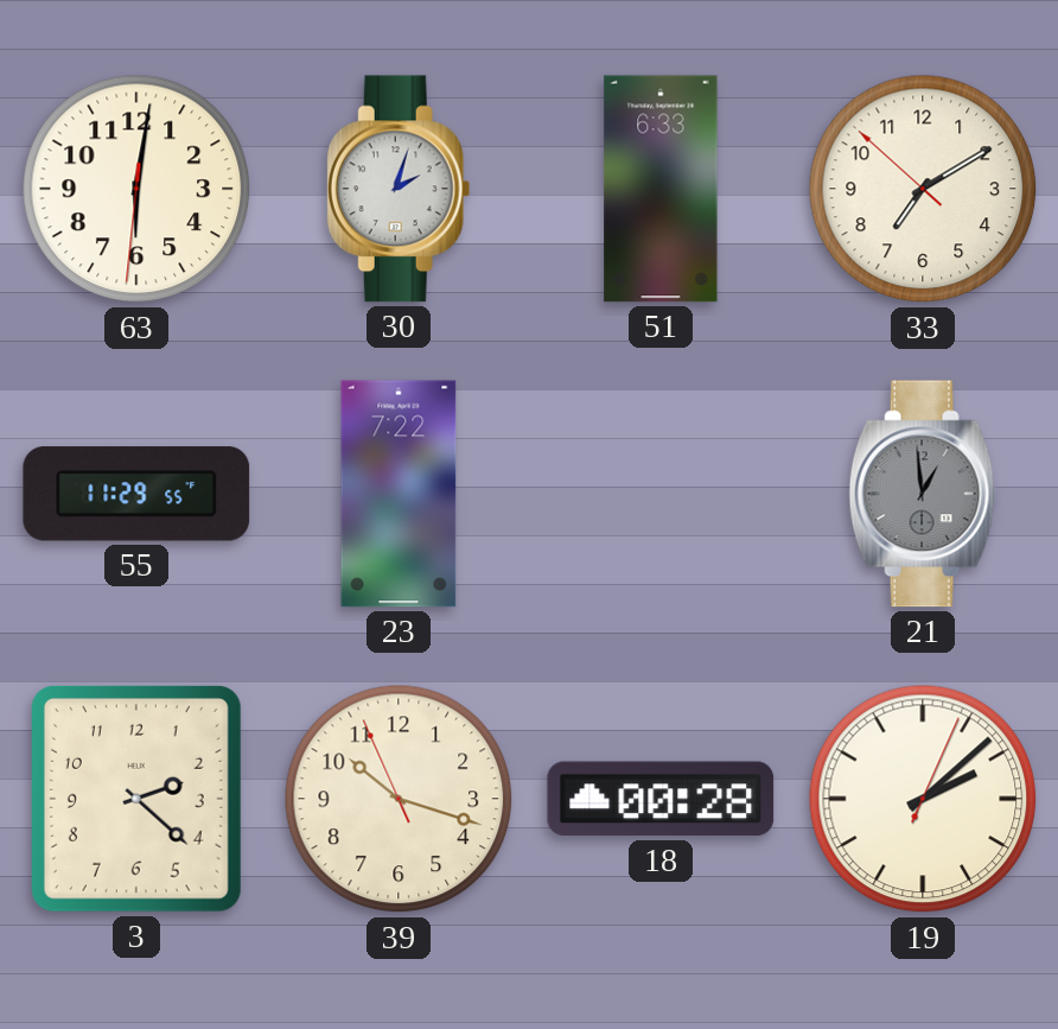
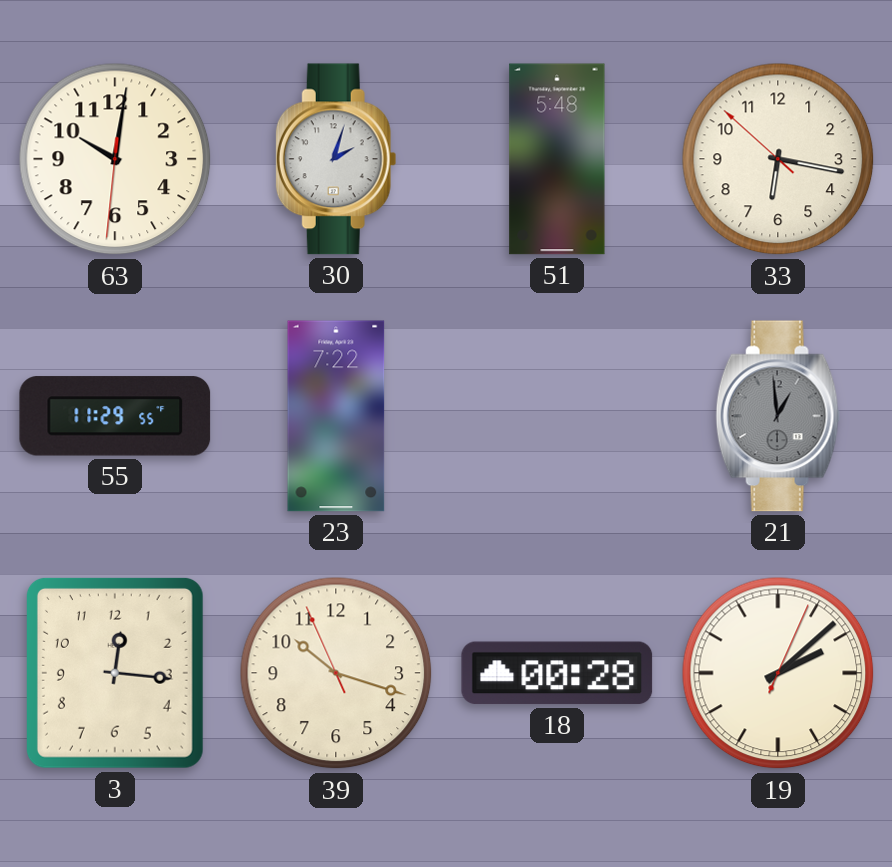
63: 6:01 -> 10:01
51: 6:33 -> 5:48
33: 7:09 -> 6:16
3: 2:22 -> 12:16
